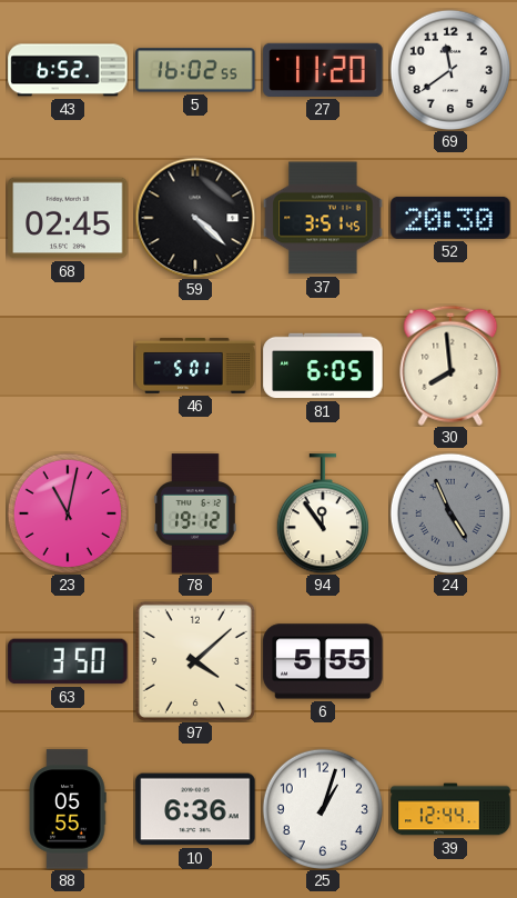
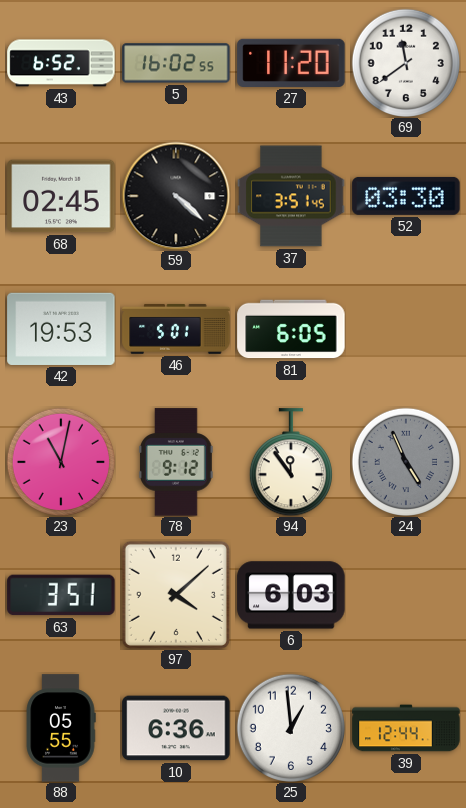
52: 20:30 -> 03:30
42: none -> 19:53
30: 7:59 -> none
78: 19:12 -> 9:12
63: 3:50 -> 3:51
6: 5:55 -> 6:03
25: 1:03 -> 12:59
